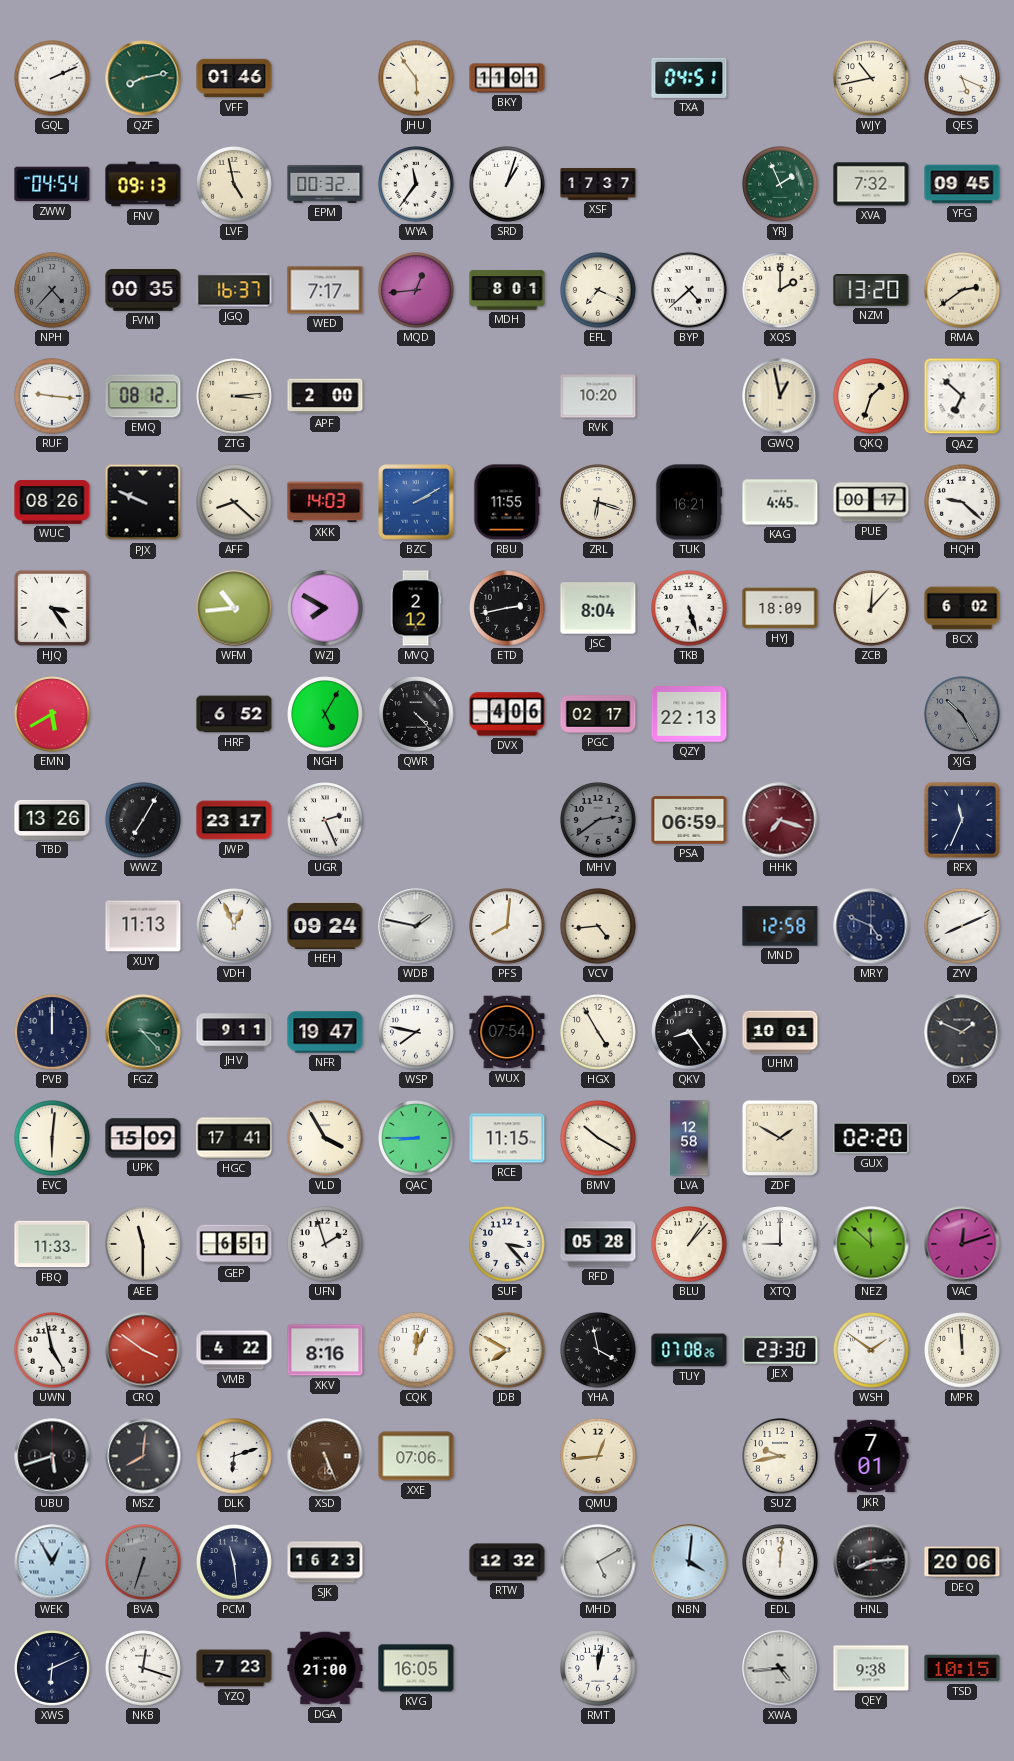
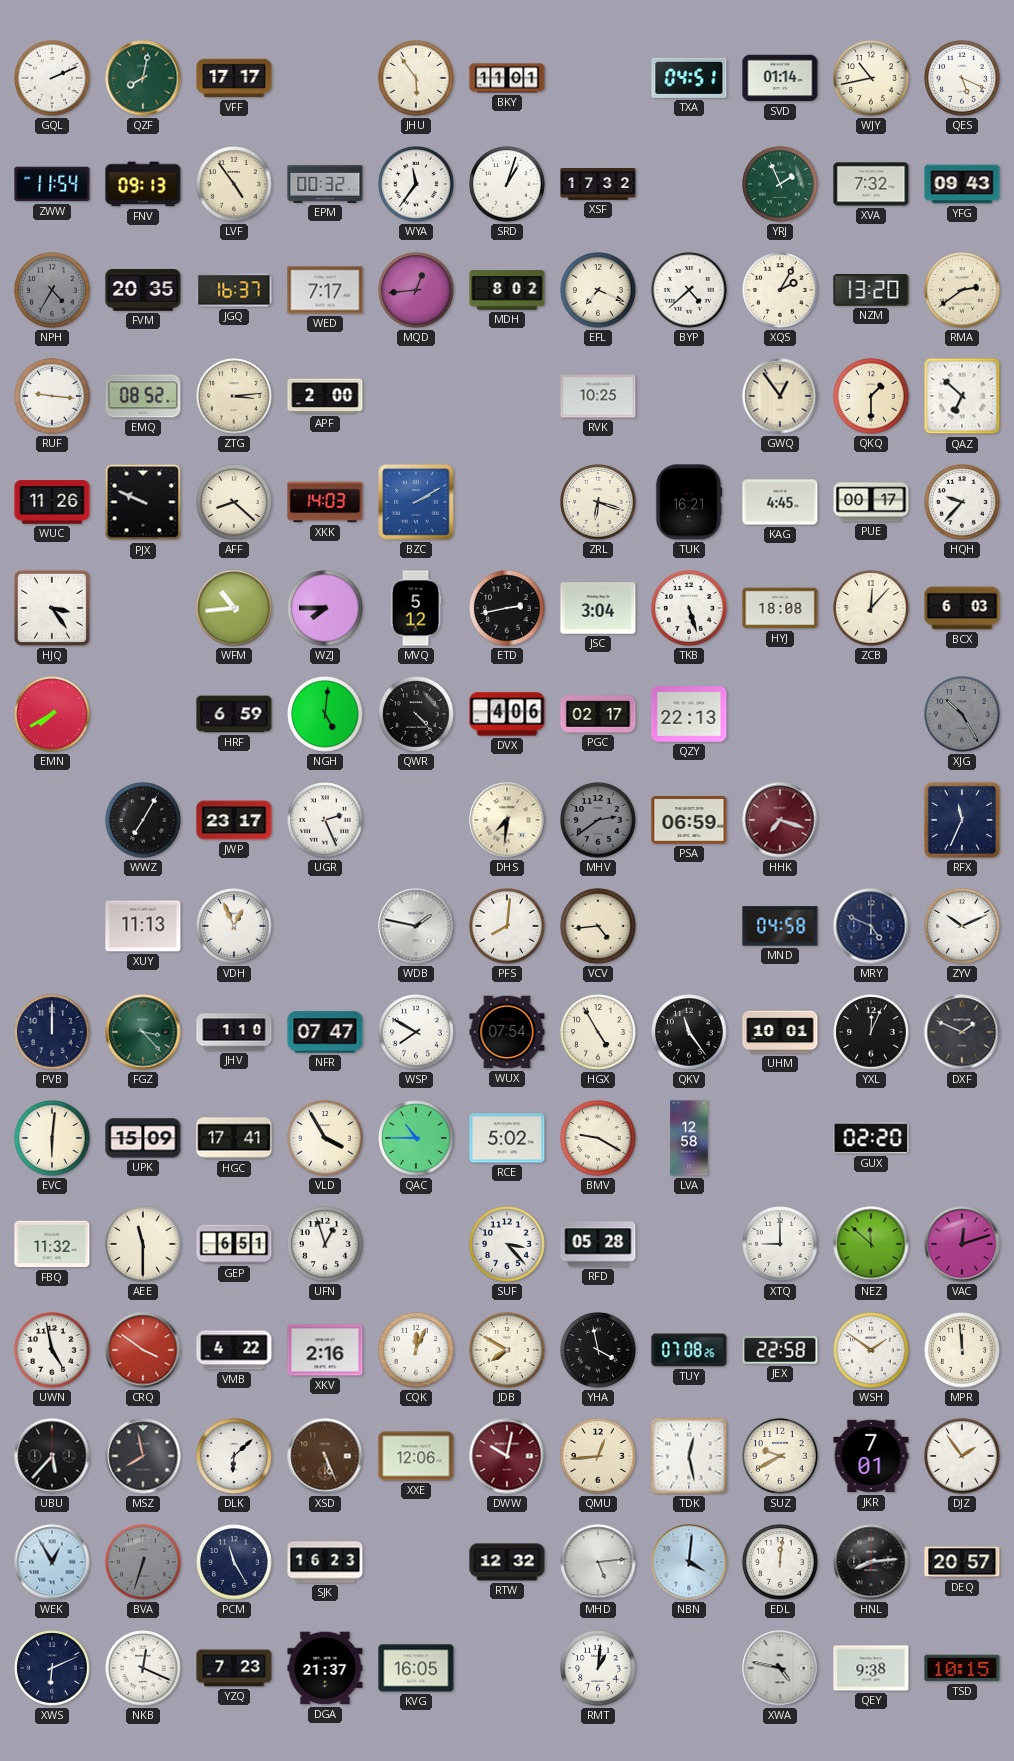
QZF: 8:13 -> 8:02
VFF: 01:46 -> 17:17
SVD: none -> 01:14
ZWW: 04:54 -> 11:54
LVF: 4:58 -> 4:54
XSF: 17:37 -> 17:32
YFG: 09:45 -> 09:43
NPH: 4:37 -> 4:35
FVM: 00:35 -> 20:35
MDH: 8:01 -> 8:02
XQS: 2:00 -> 2:05
EMQ: 08:12 -> 08:52
RVK: 10:20 -> 10:25
GWQ: 12:58 -> 12:54
QKQ: 1:33 -> 1:30
WUC: 08:26 -> 11:26
RBU: 11:55 -> none
HQH: 9:22 -> 9:37
WZJ: 7:50 -> 7:45
MVQ: 2:12 -> 5:12
JSC: 8:04 -> 3:04
HYJ: 18:09 -> 18:08
BCX: 6:02 -> 6:03
EMN: 5:40 -> 7:40
HRF: 6:52 -> 6:59
NGH: 5:05 -> 5:01
TBD: 13:26 -> none
DHS: none -> 7:31
HEH: 09:24 -> none
MND: 12:58 -> 04:58
ZYV: 8:11 -> 10:11
JHV: 9:11 -> 1:10
NFR: 19:47 -> 07:47
WSP: 7:47 -> 7:50
QKV: 8:24 -> 11:24
YXL: none -> 12:04
QAC: 8:45 -> 10:45
RCE: 11:15 -> 5:02
BMV: 10:20 -> 9:20
ZDF: 1:50 -> none
FBQ: 11:33 -> 11:32
UFN: 1:57 -> 12:57
BLU: 1:07 -> none
XKV: 8:16 -> 2:16
JEX: 23:30 -> 22:58
UBU: 5:42 -> 5:37
MSZ: 8:01 -> 7:58
DLK: 6:12 -> 6:08
XXE: 07:06 -> 12:06
DWW: none -> 10:02
TDK: none -> 12:28
SUZ: 9:43 -> 9:40
DJZ: none -> 1:54
PCM: 11:29 -> 11:25
MHD: 5:10 -> 5:14
DEQ: 20:06 -> 20:57
NKB: 12:18 -> 12:19
DGA: 21:00 -> 21:37
RMT: 12:02 -> 1:01
XWA: 4:44 -> 4:47
